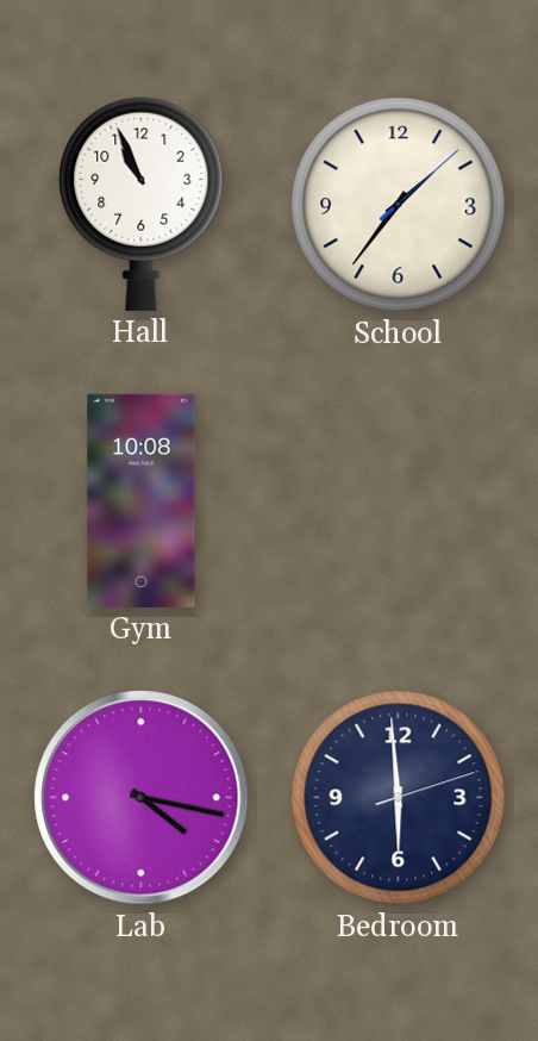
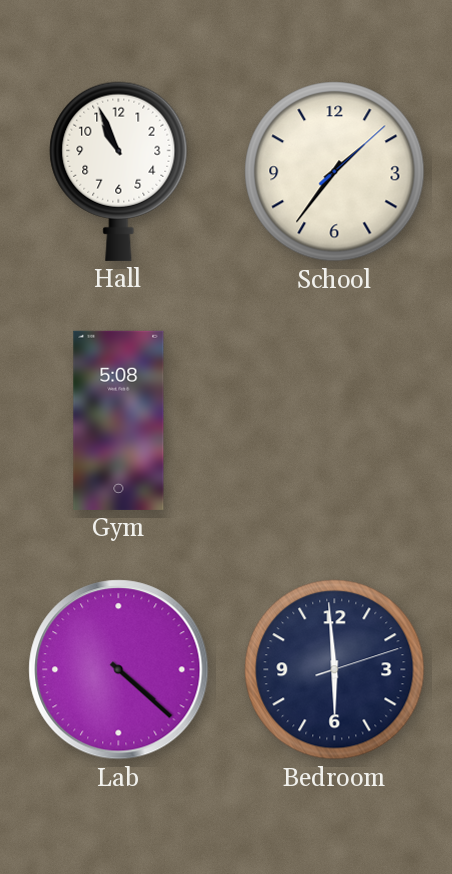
Gym: 10:08 -> 5:08
Lab: 4:17 -> 4:22
